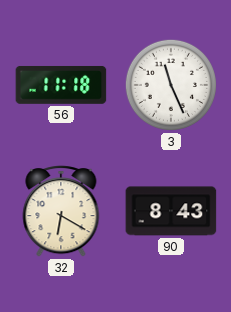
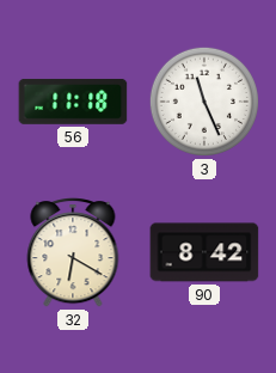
90: 8:43 -> 8:42
